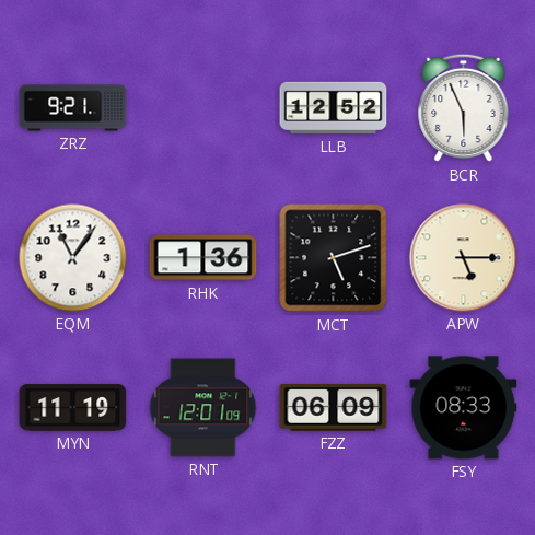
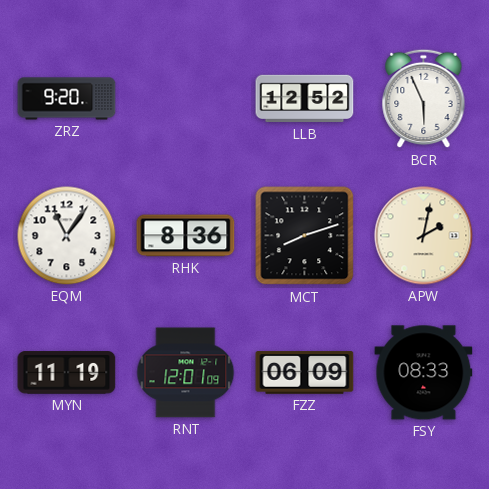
ZRZ: 9:21 -> 9:20
RHK: 1:36 -> 8:36
MCT: 5:12 -> 8:12
APW: 5:15 -> 2:02
